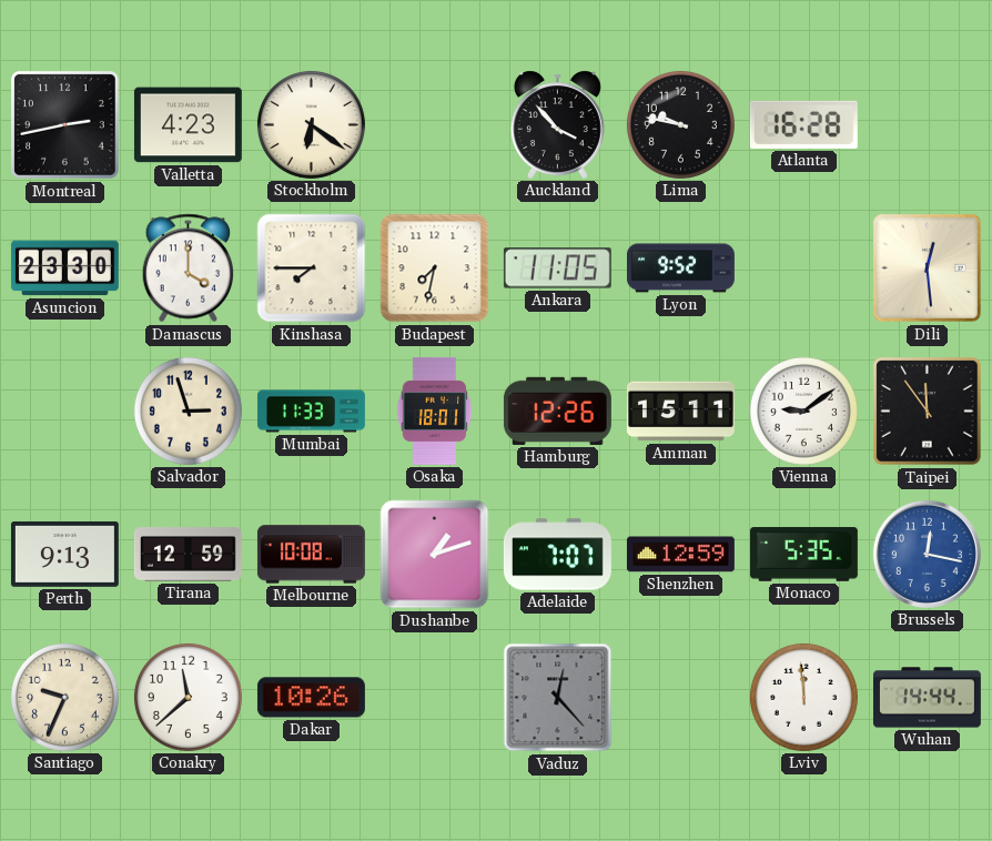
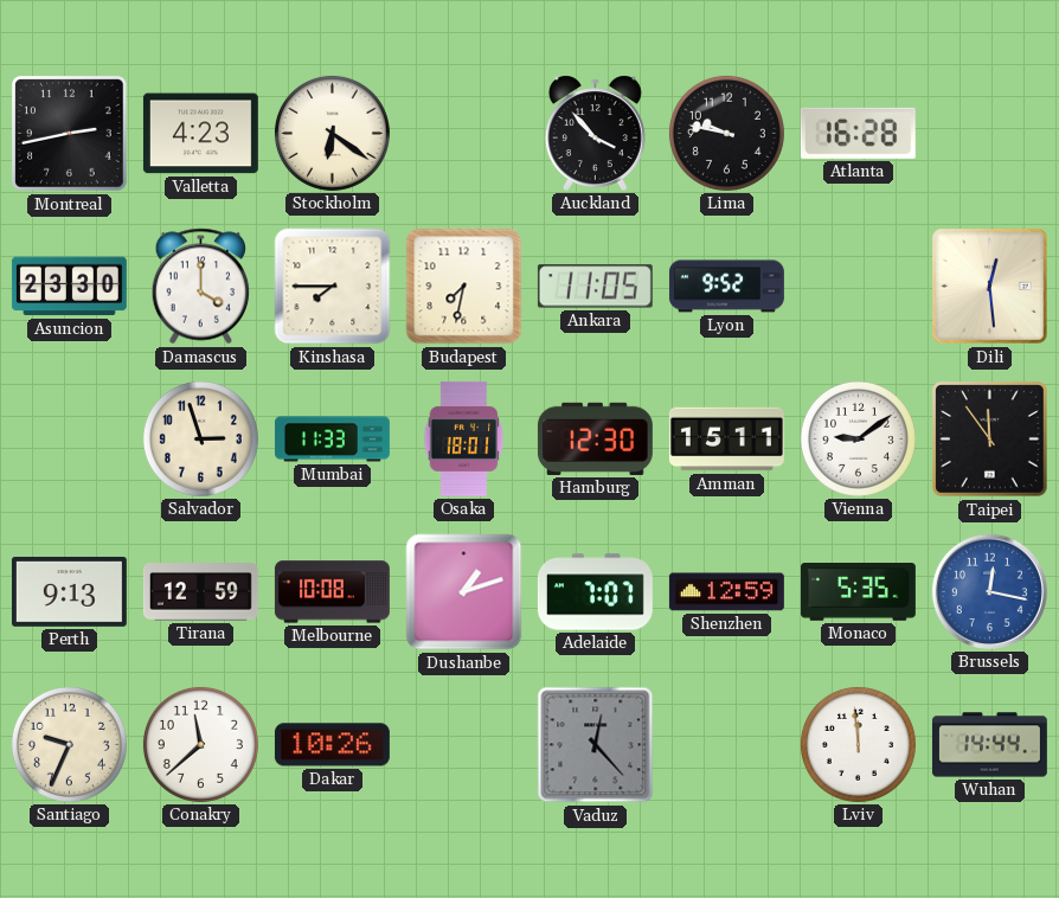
Hamburg: 12:26 -> 12:30
